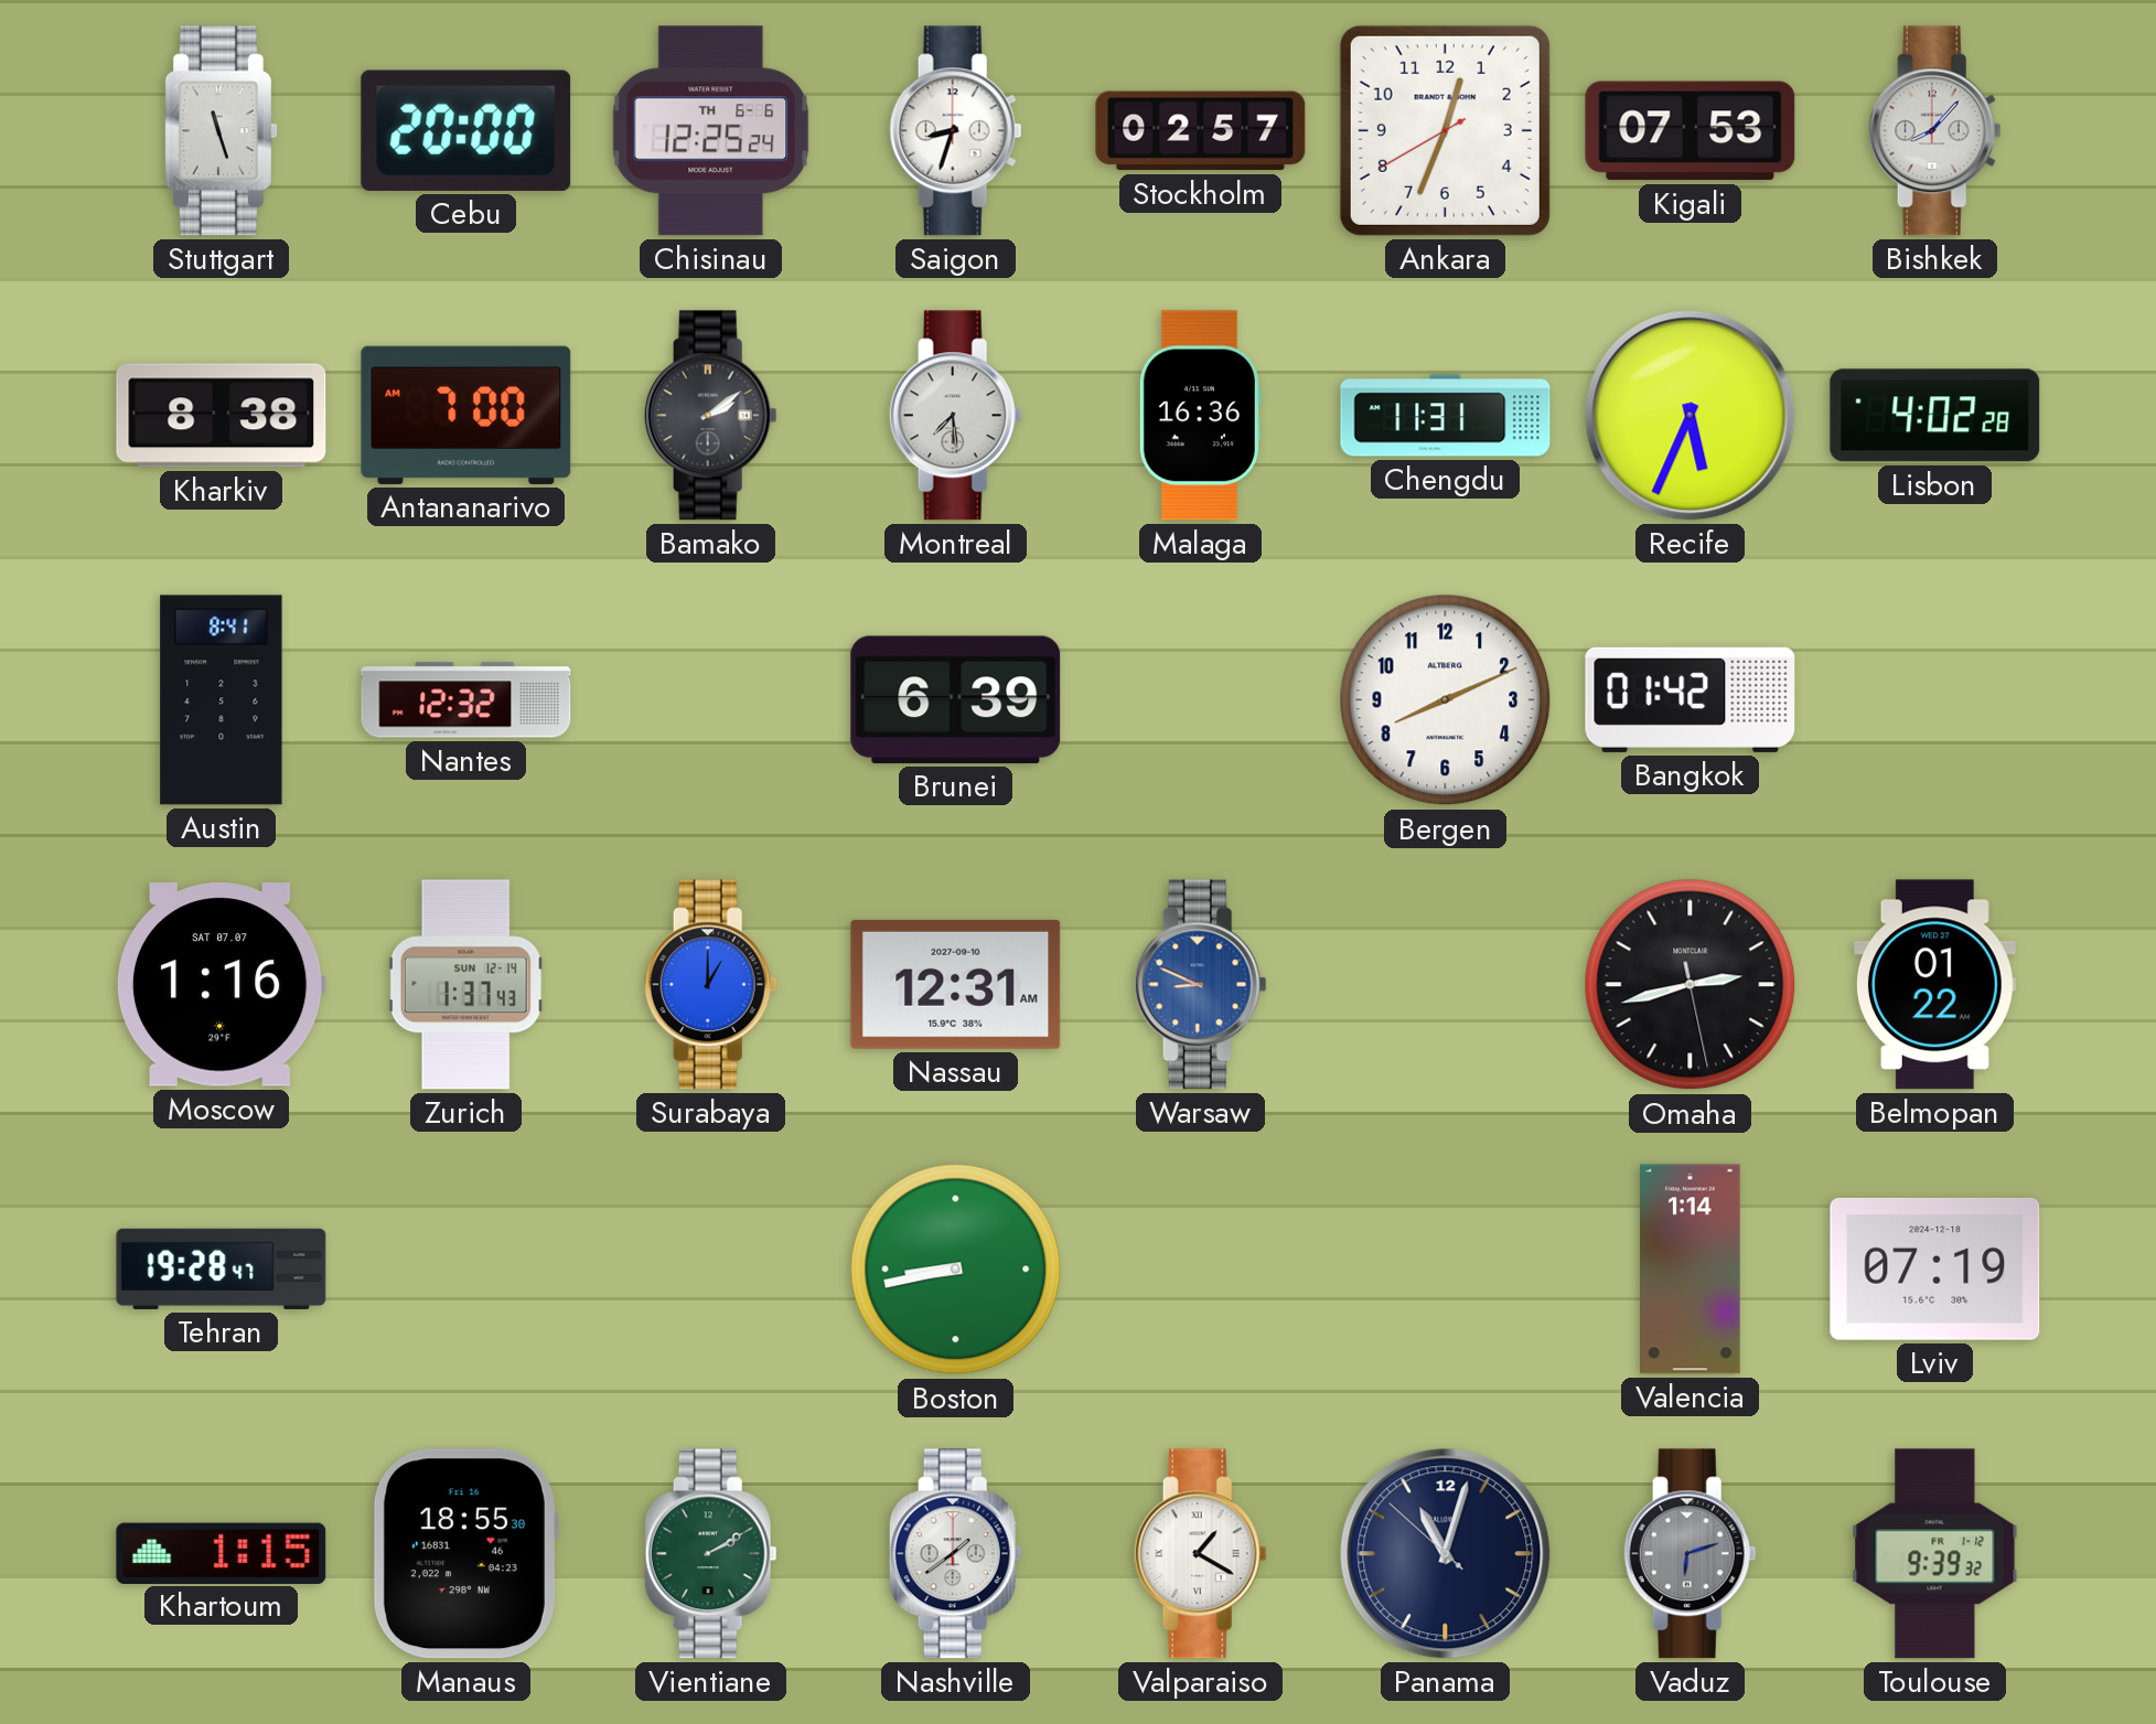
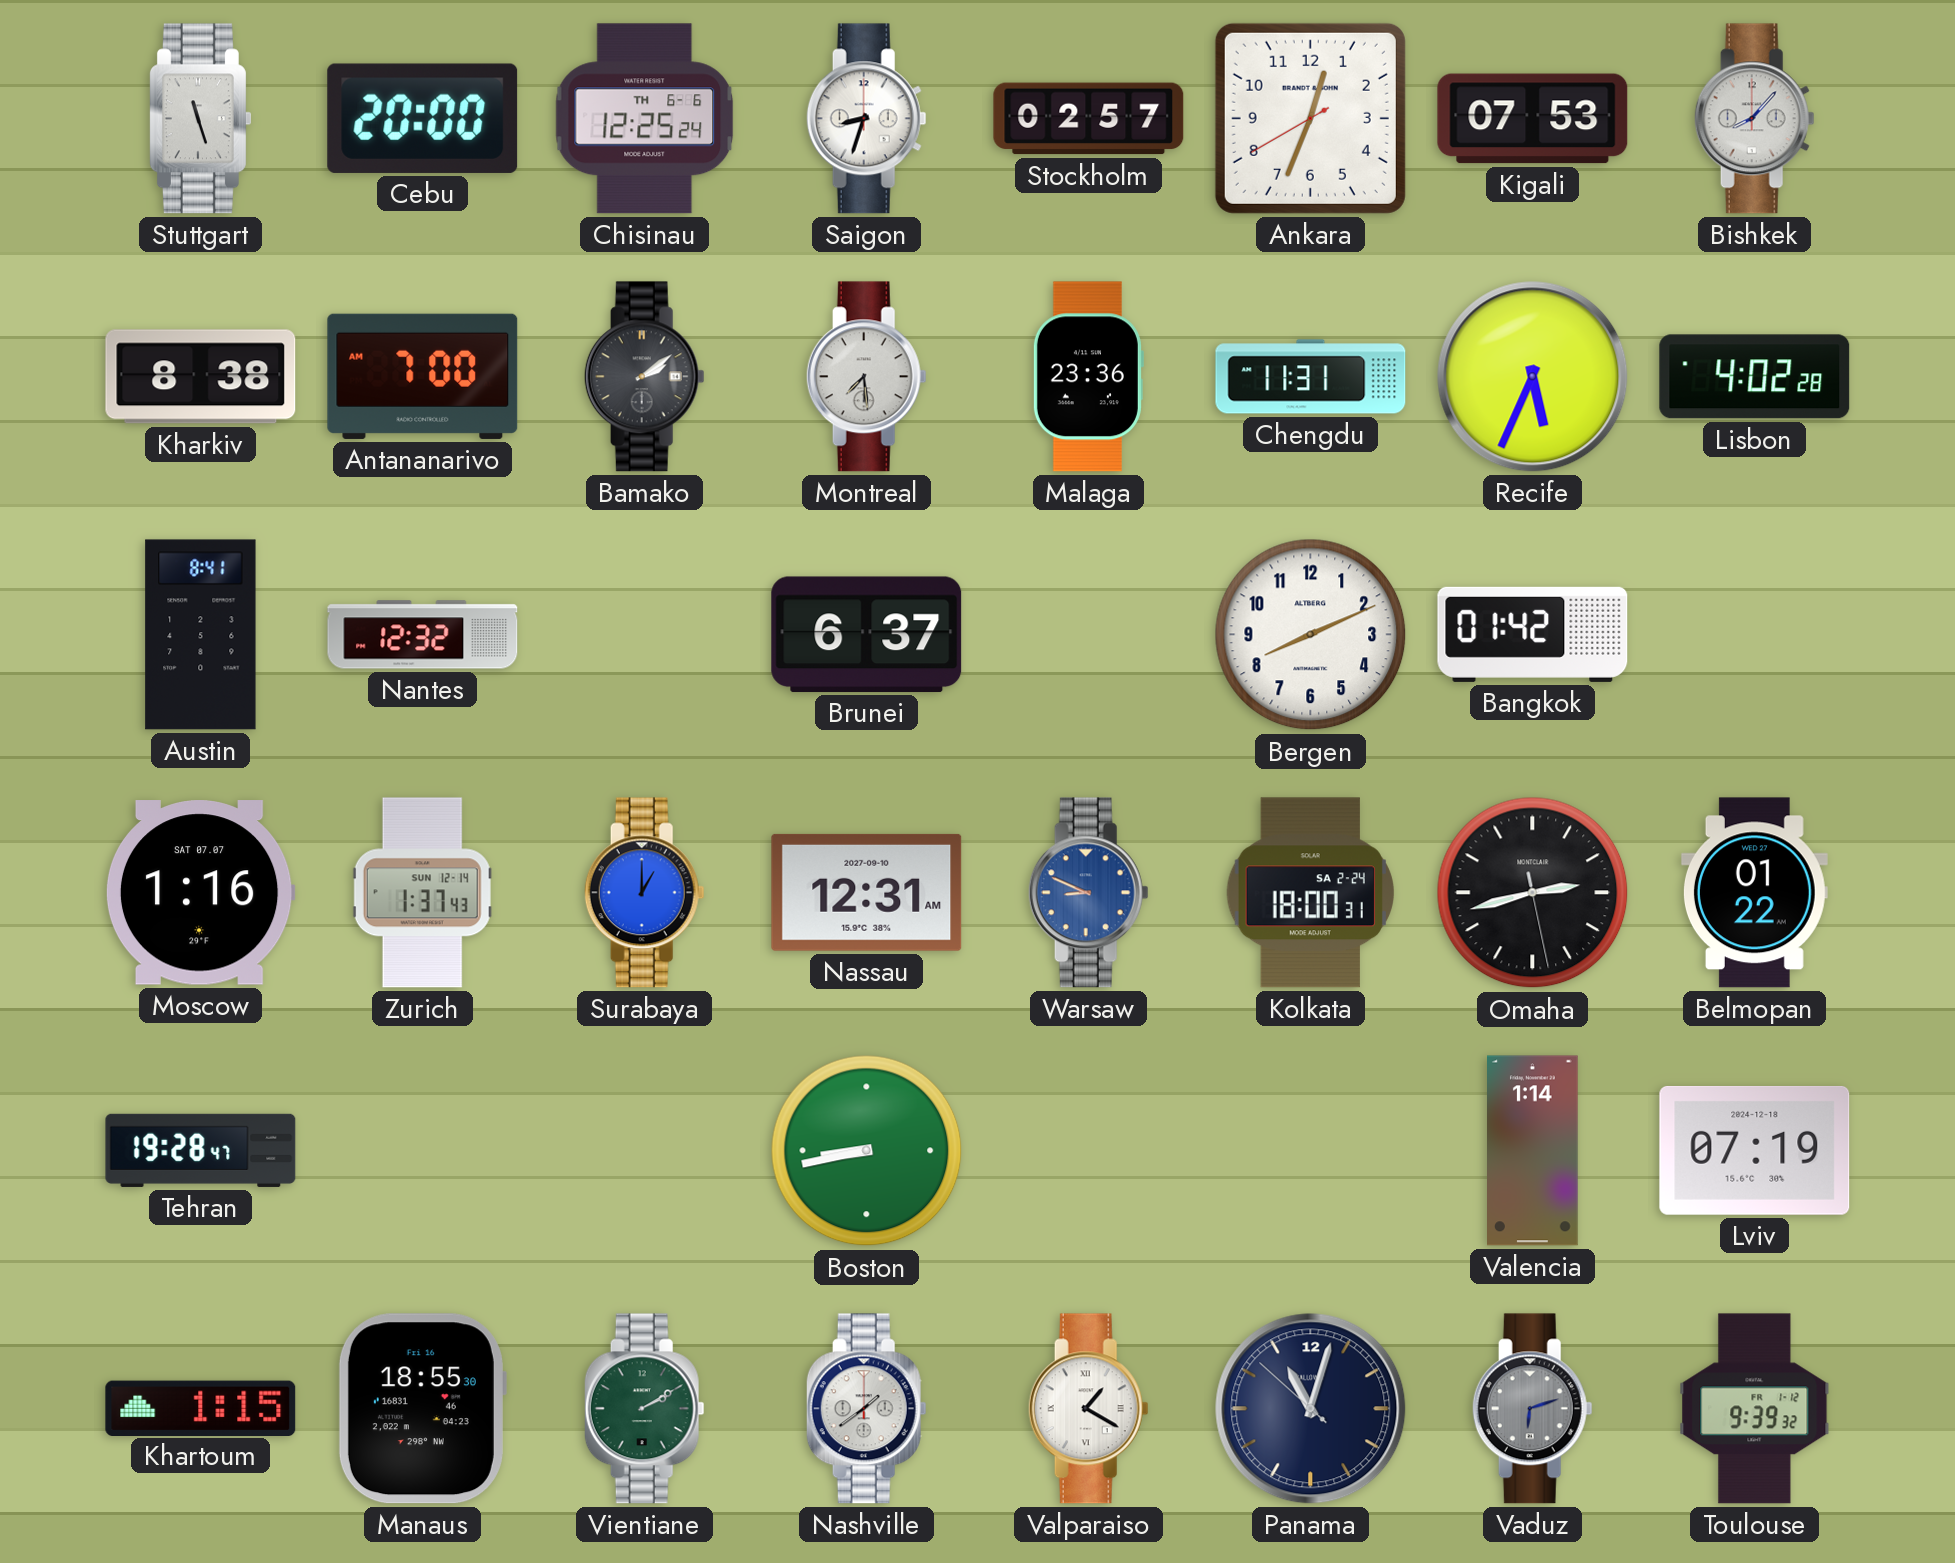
Malaga: 16:36 -> 23:36
Brunei: 6:39 -> 6:37
Kolkata: none -> 18:00
